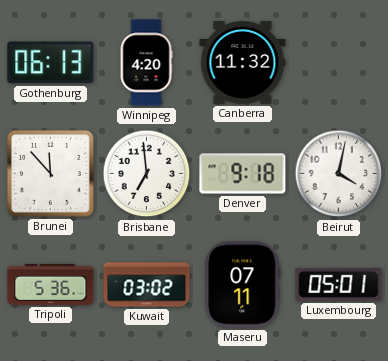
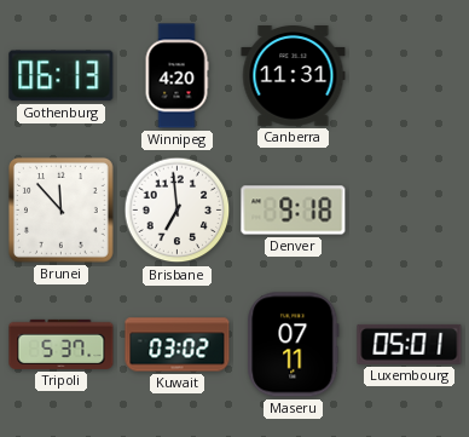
Canberra: 11:32 -> 11:31
Beirut: 4:02 -> none
Tripoli: 5:36 -> 5:37
